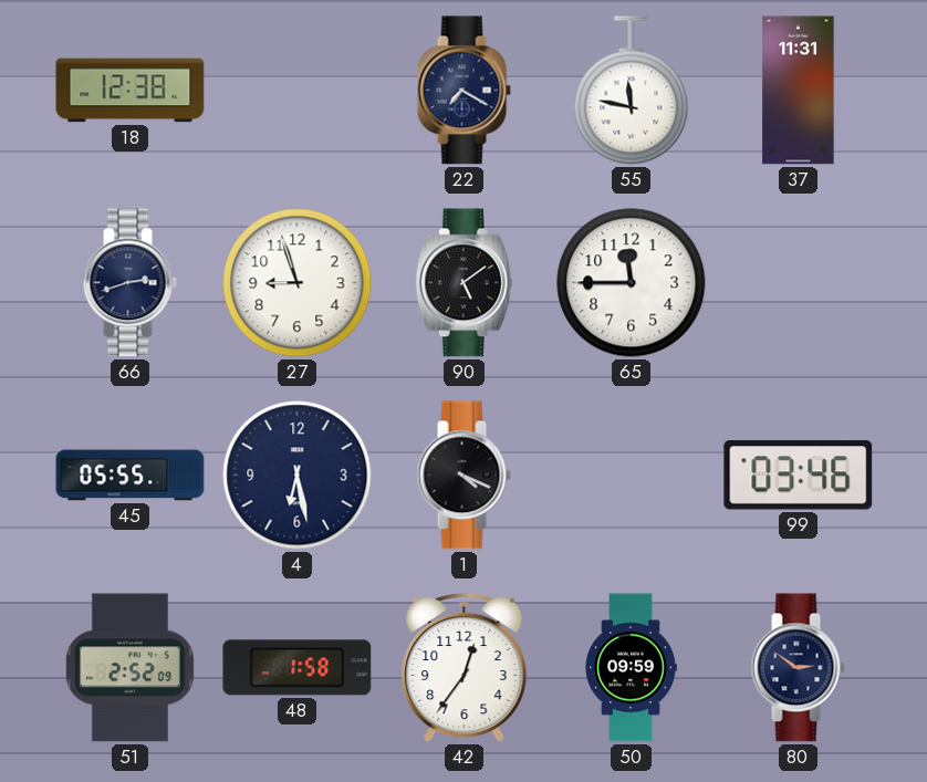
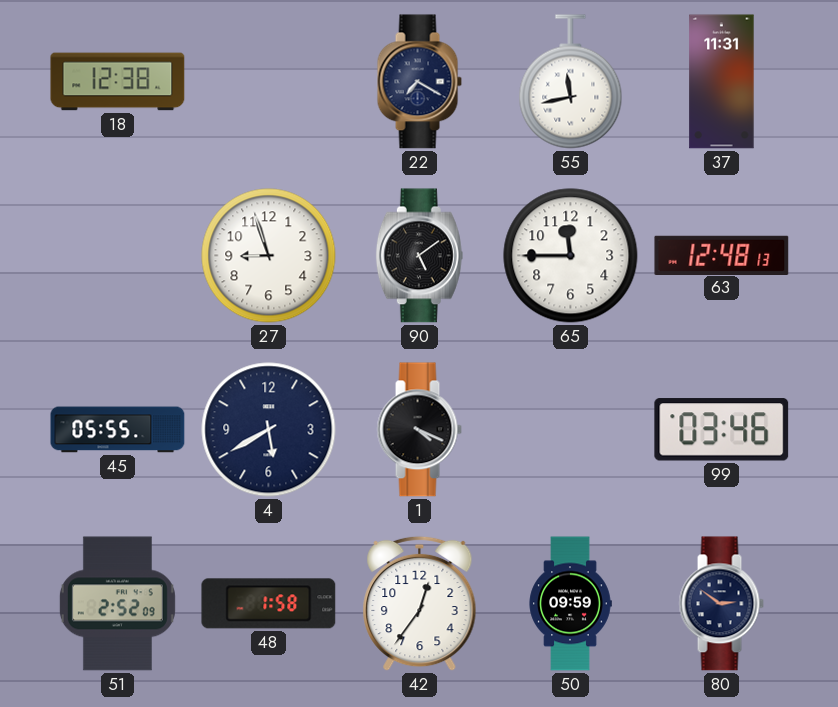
55: 11:47 -> 11:43
66: 2:42 -> none
63: none -> 12:48
4: 6:28 -> 5:40
